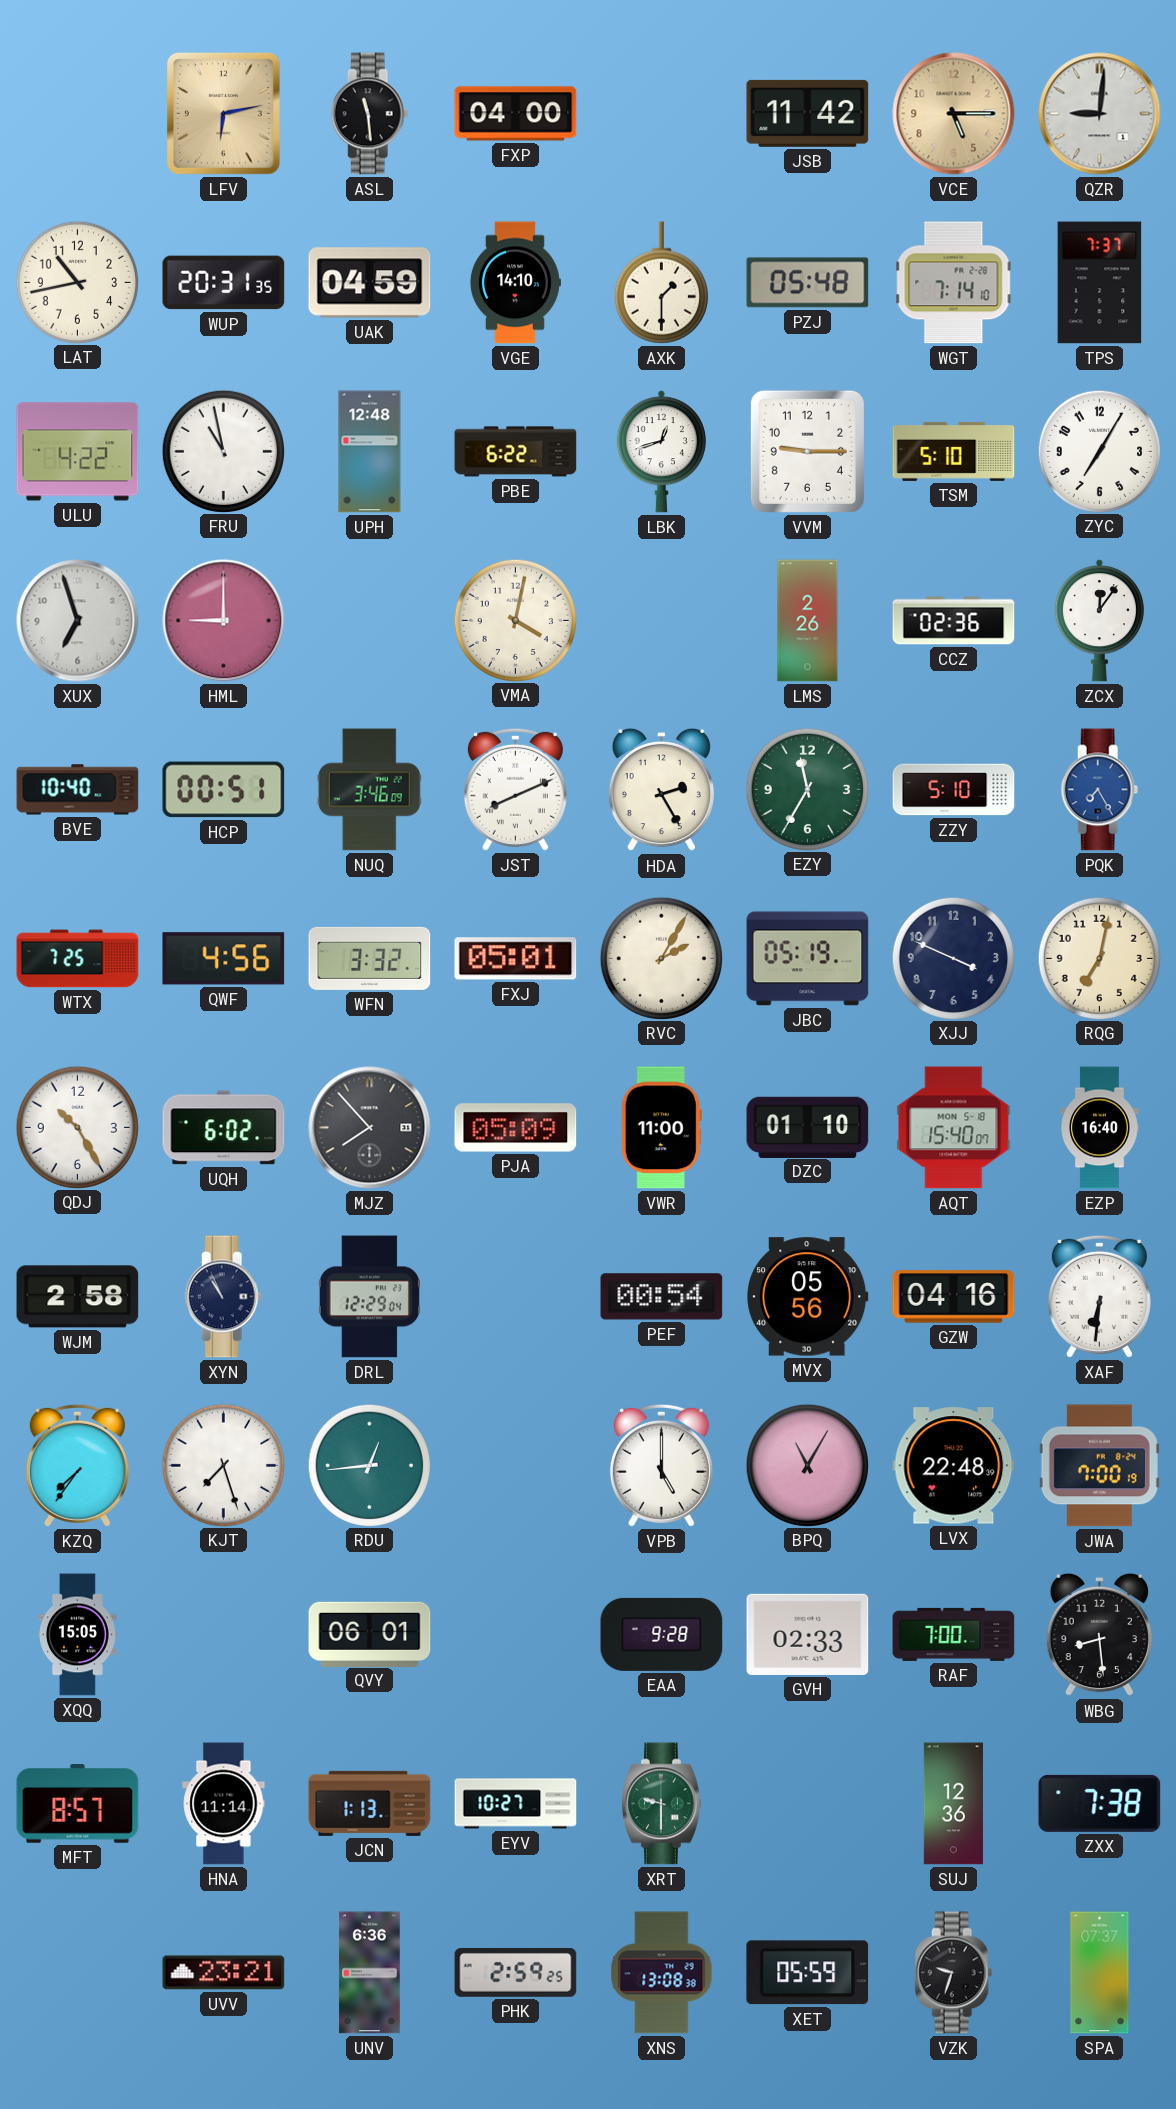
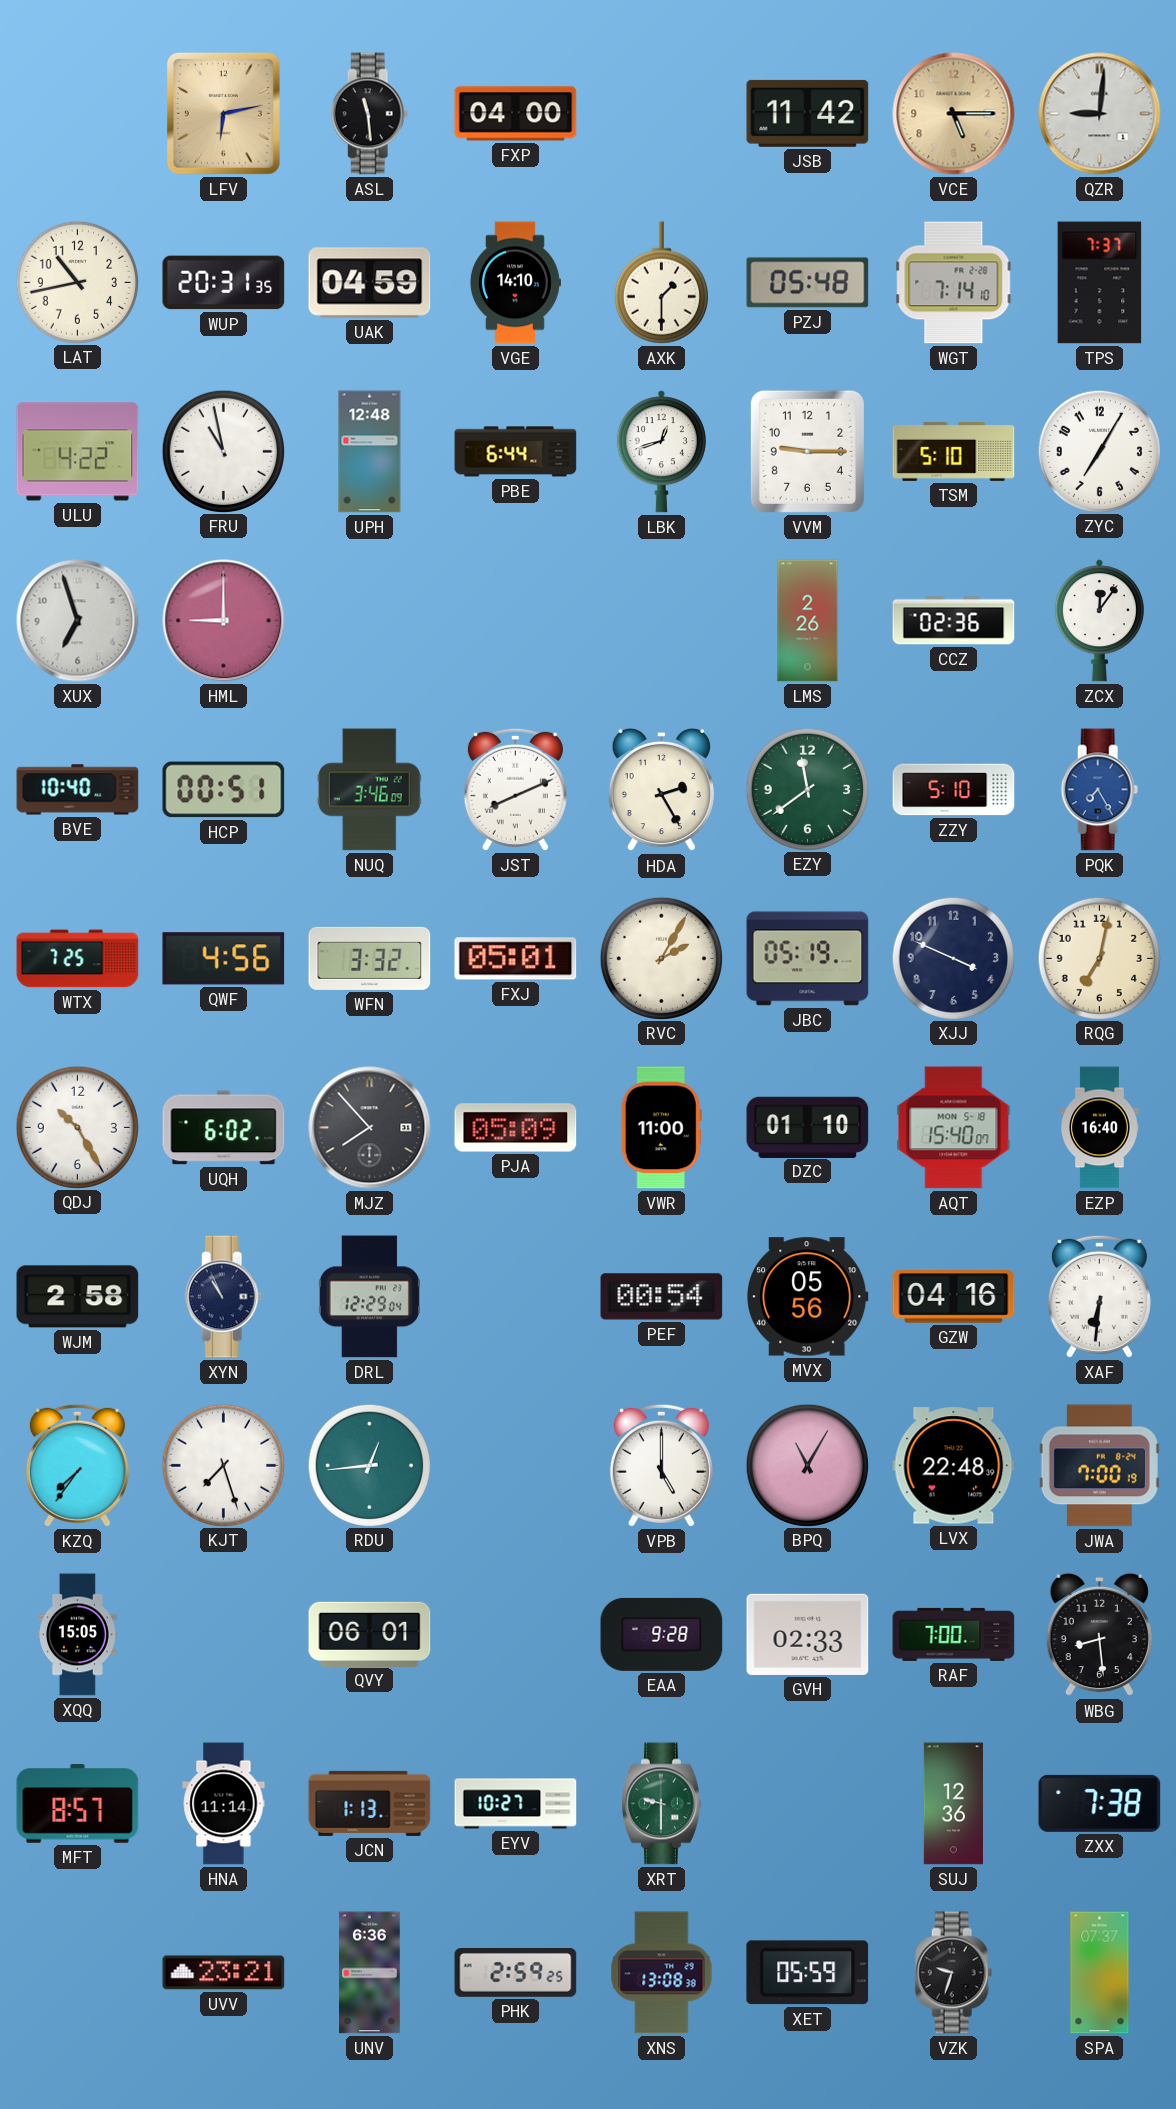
PBE: 6:22 -> 6:44
VMA: 4:02 -> none
EZY: 11:35 -> 11:39
